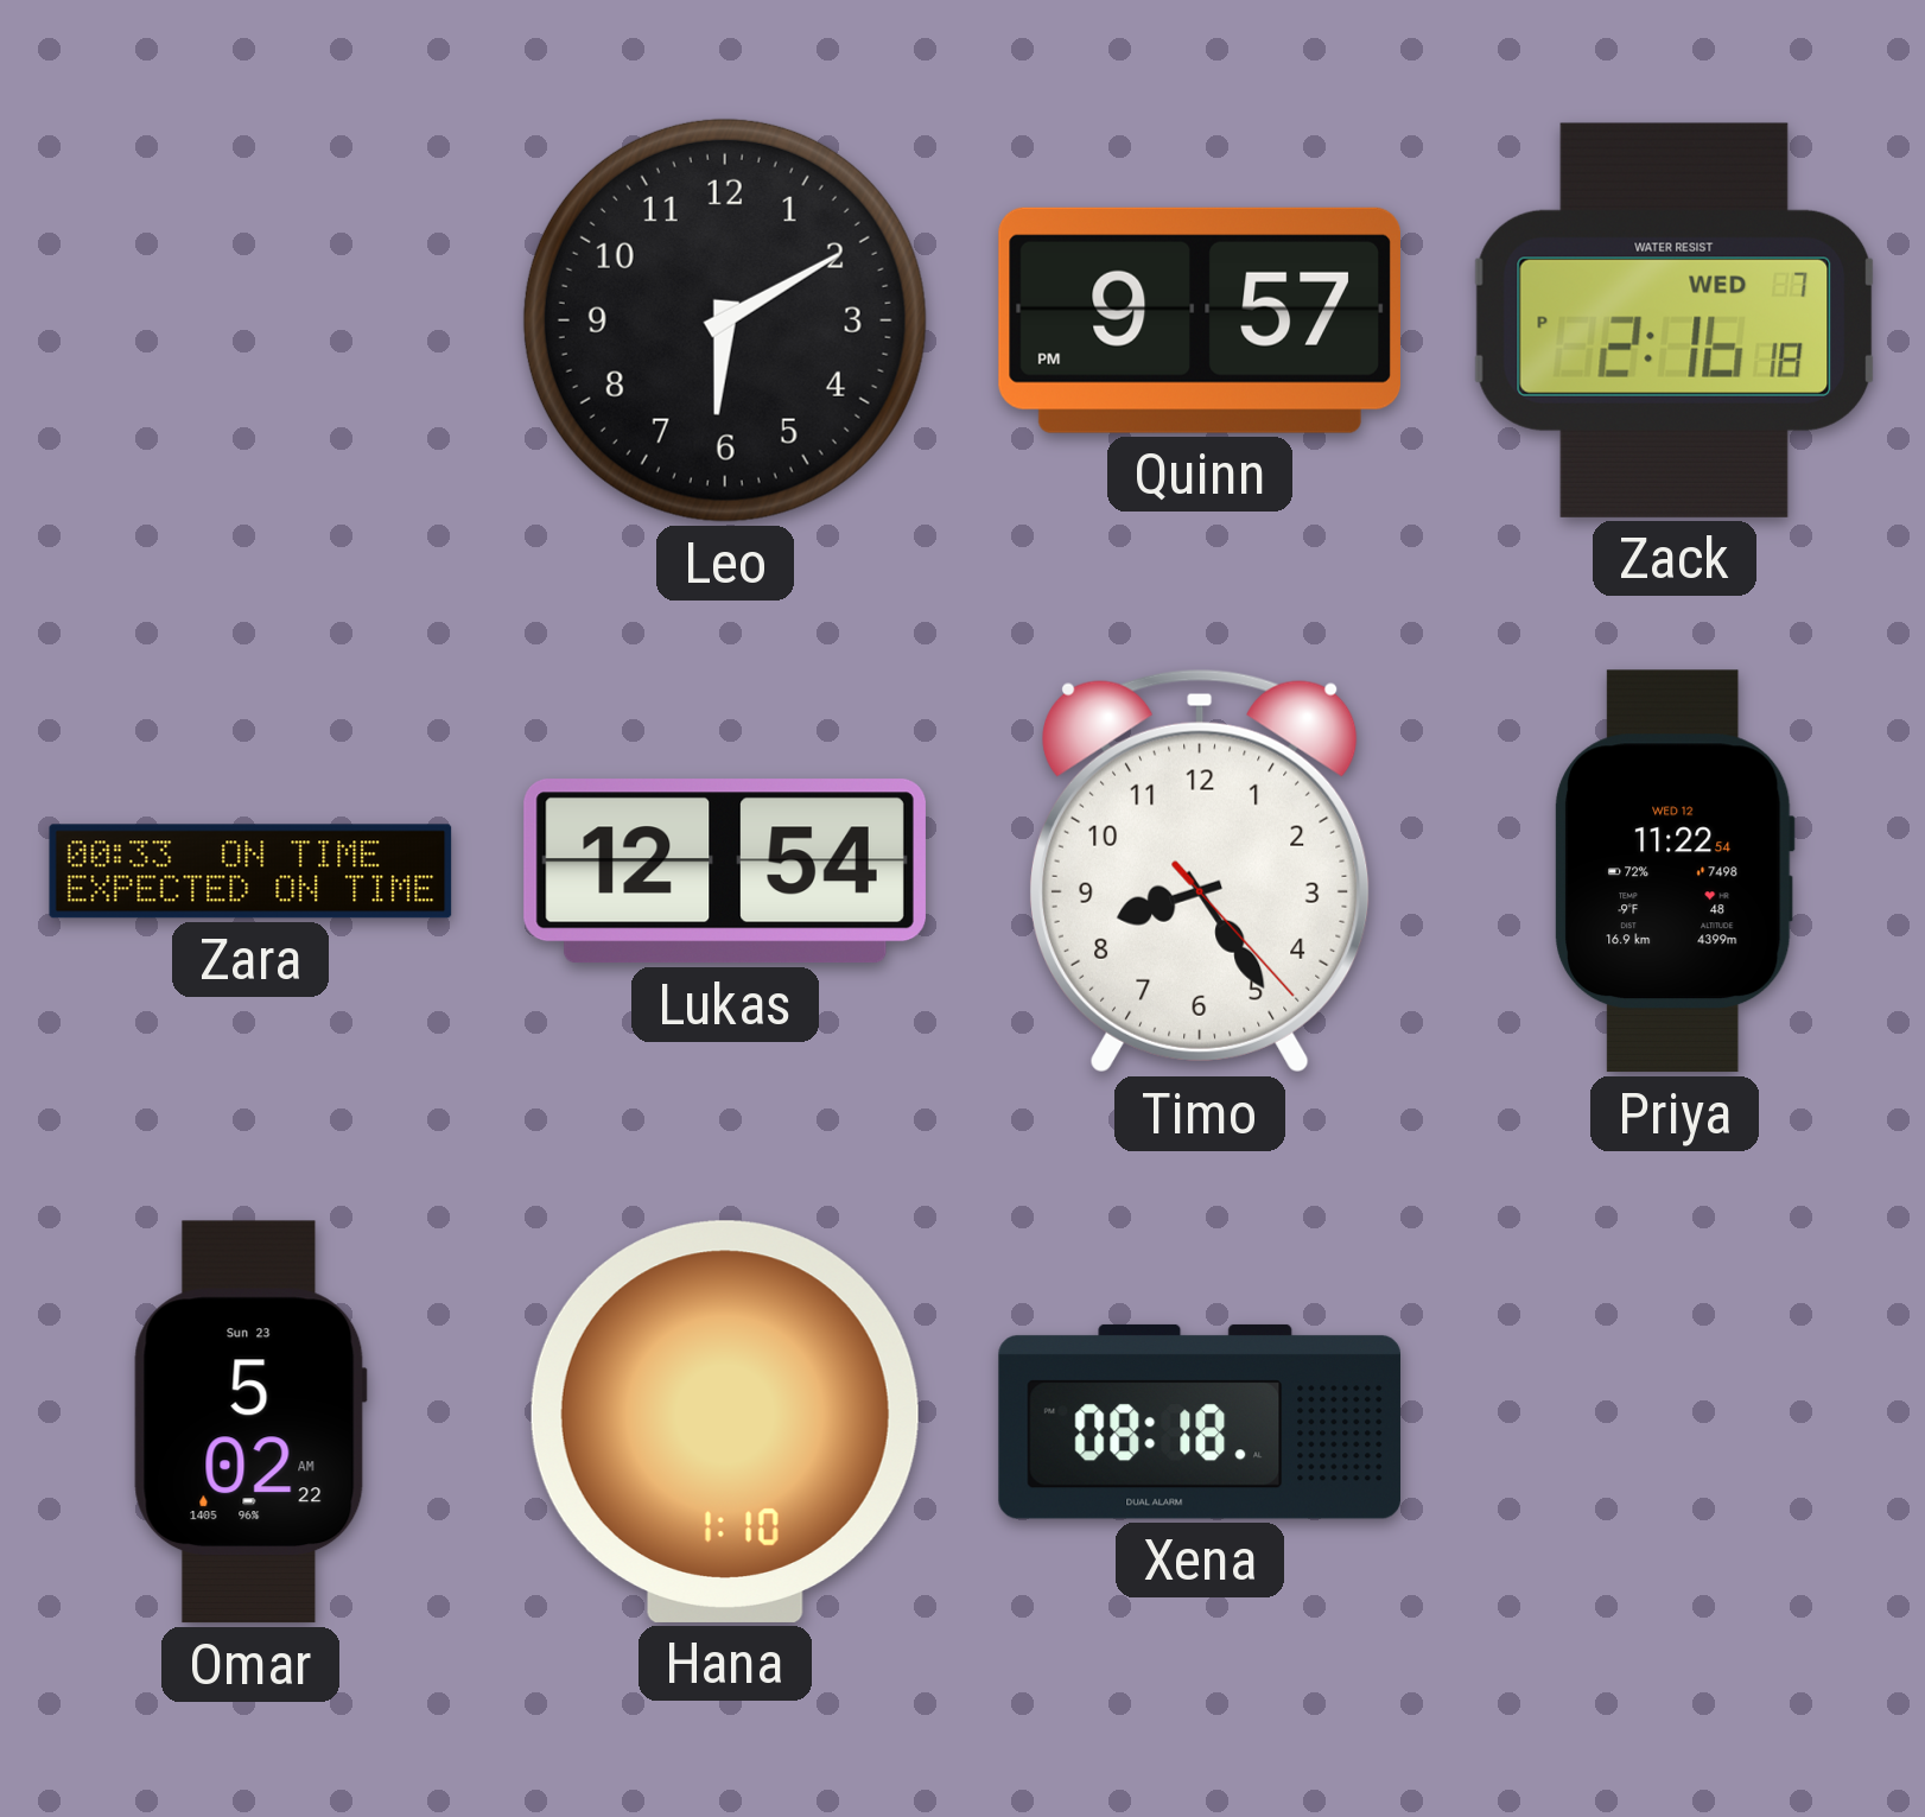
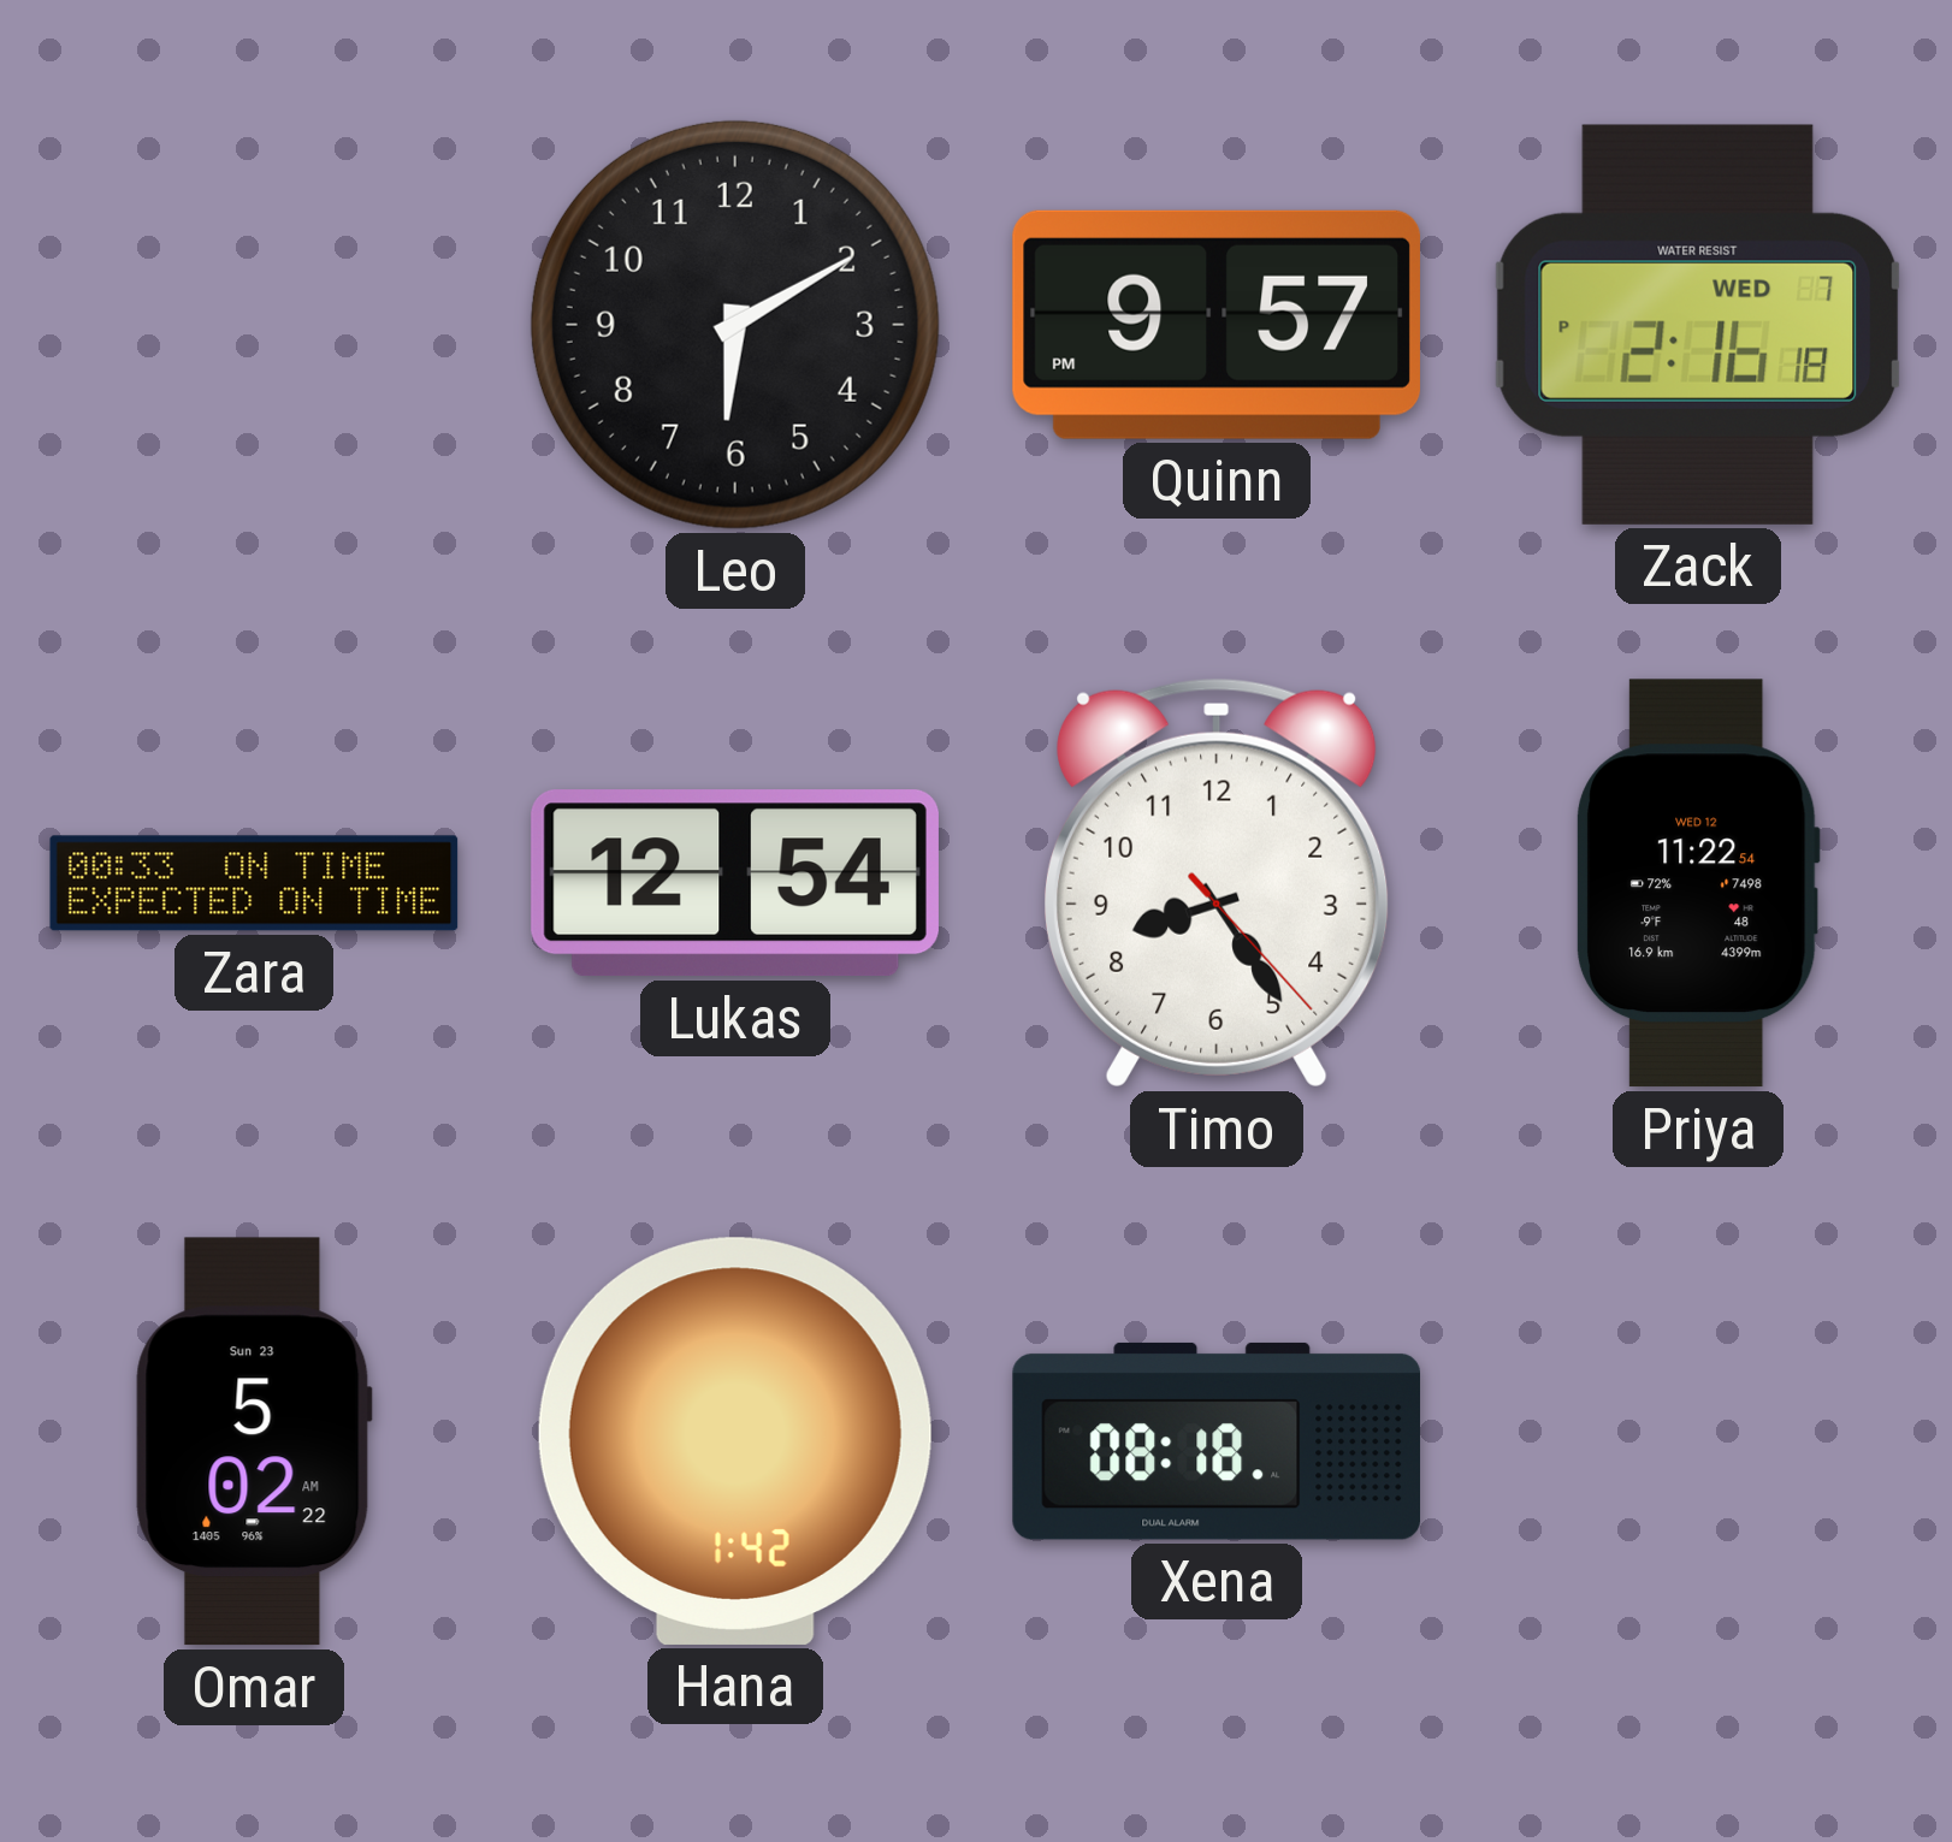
Hana: 1:10 -> 1:42
